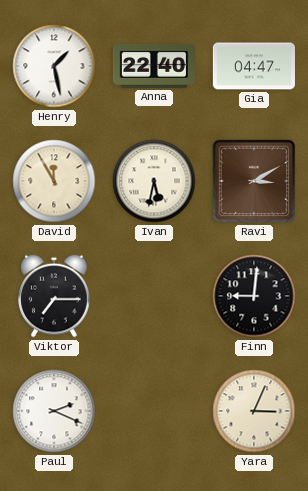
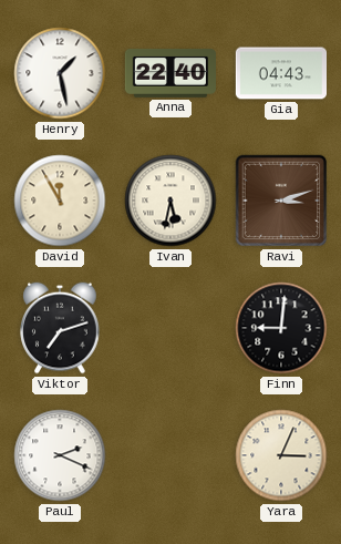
Gia: 04:47 -> 04:43
Ravi: 3:10 -> 3:12
Viktor: 7:15 -> 7:12
